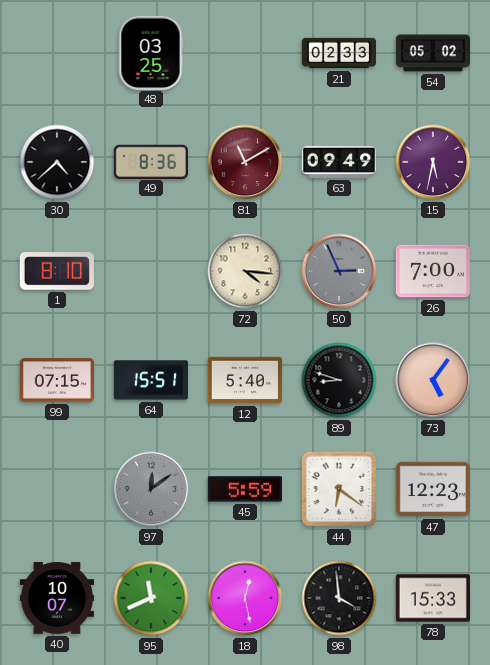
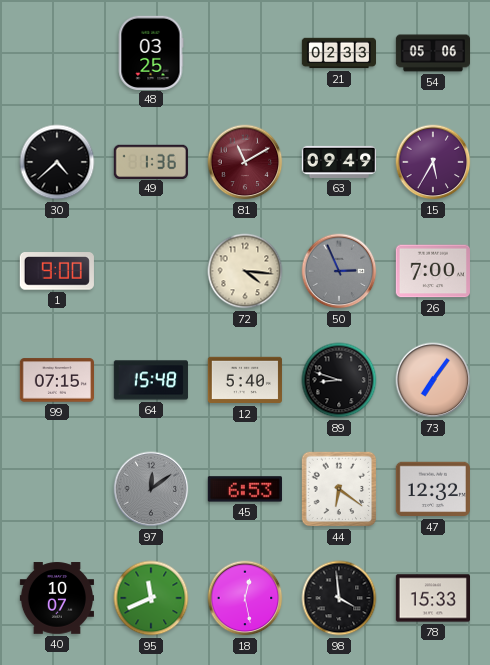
54: 05:02 -> 05:06
49: 8:36 -> 1:36
15: 5:32 -> 5:35
1: 8:10 -> 9:00
64: 15:51 -> 15:48
73: 5:06 -> 7:06
45: 5:59 -> 6:53
47: 12:23 -> 12:32
